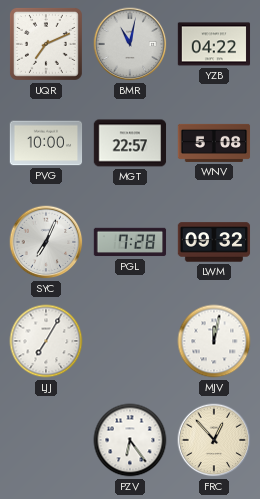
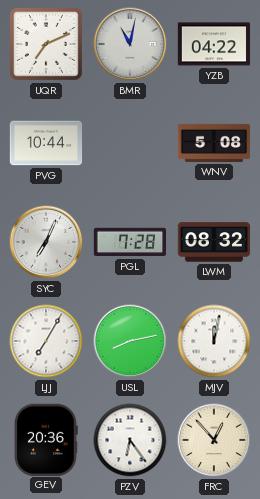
PVG: 10:00 -> 10:44
MGT: 22:57 -> none
LWM: 09:32 -> 08:32
USL: none -> 8:13
GEV: none -> 20:36
